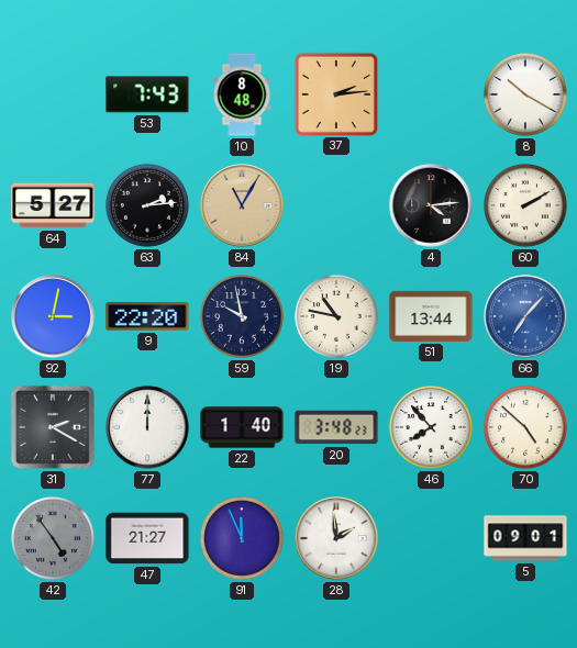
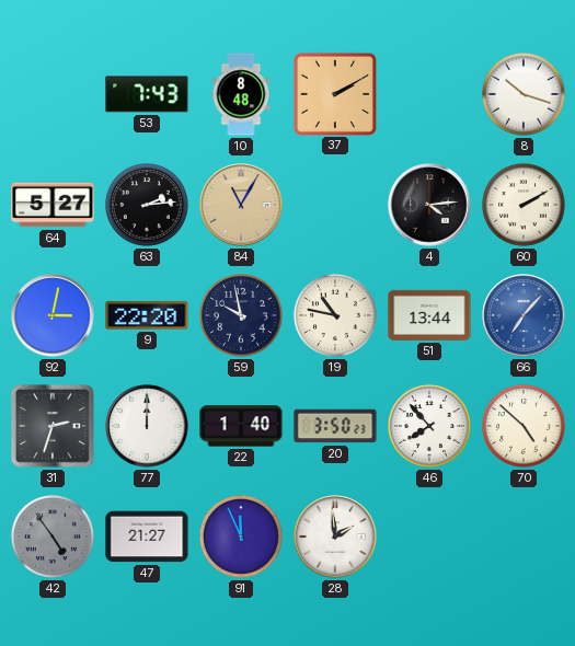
37: 2:14 -> 2:10
8: 10:20 -> 10:18
31: 2:20 -> 2:33
20: 3:48 -> 3:50
5: 09:01 -> none
